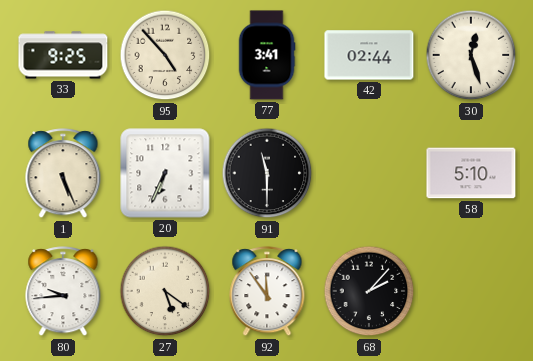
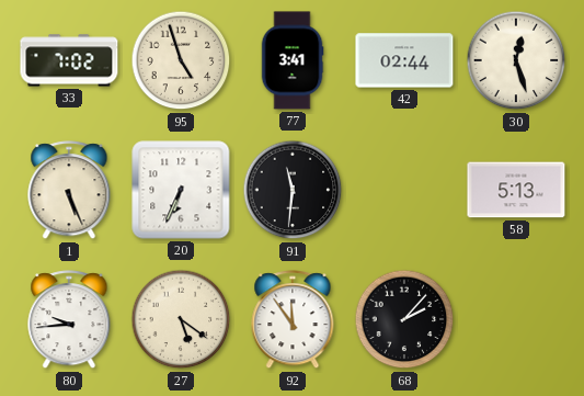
33: 9:25 -> 7:02
95: 4:53 -> 4:57
91: 11:30 -> 11:31
58: 5:10 -> 5:13
